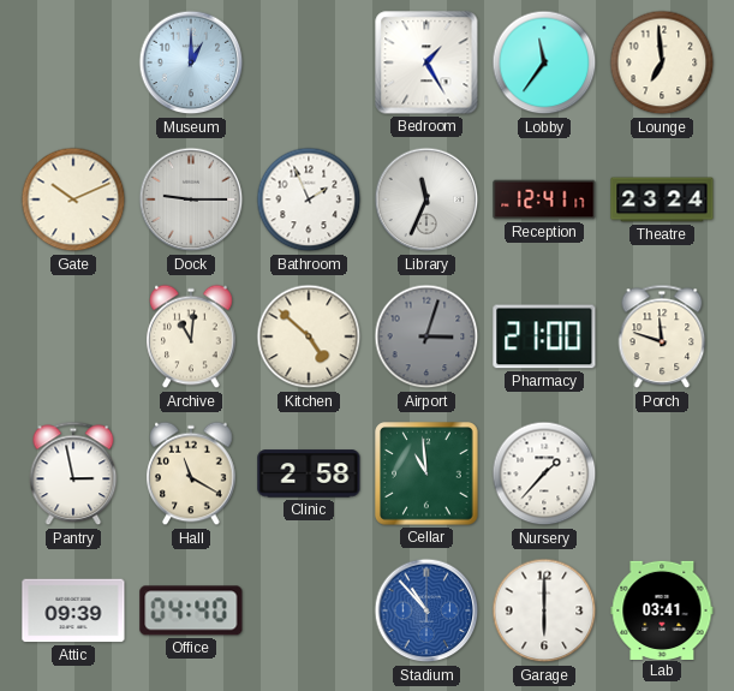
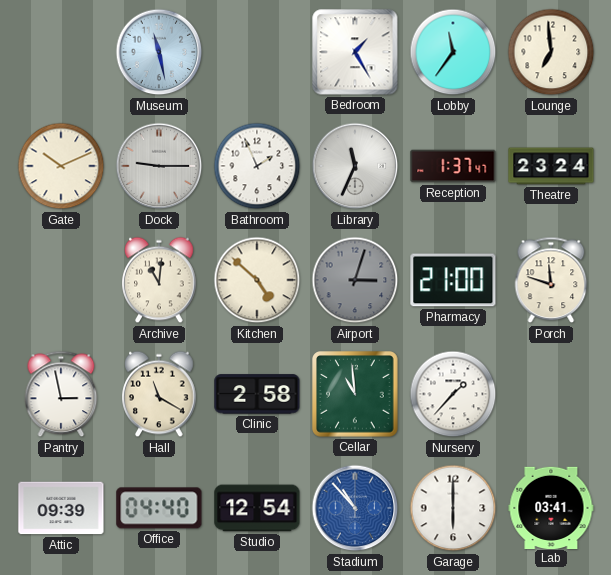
Museum: 1:00 -> 11:28
Reception: 12:41 -> 1:37
Studio: none -> 12:54
